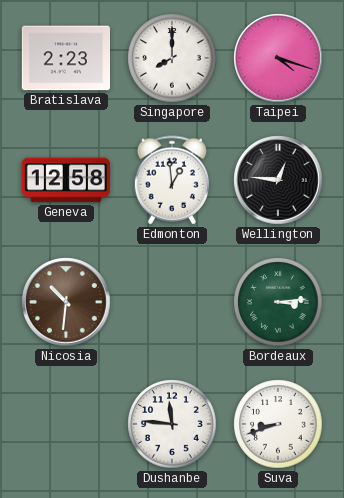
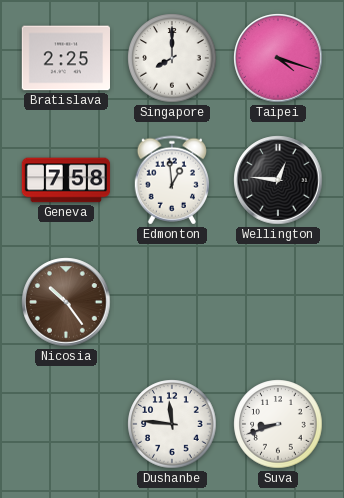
Bratislava: 2:23 -> 2:25
Geneva: 12:58 -> 7:58
Nicosia: 10:31 -> 10:24
Bordeaux: 3:14 -> none
